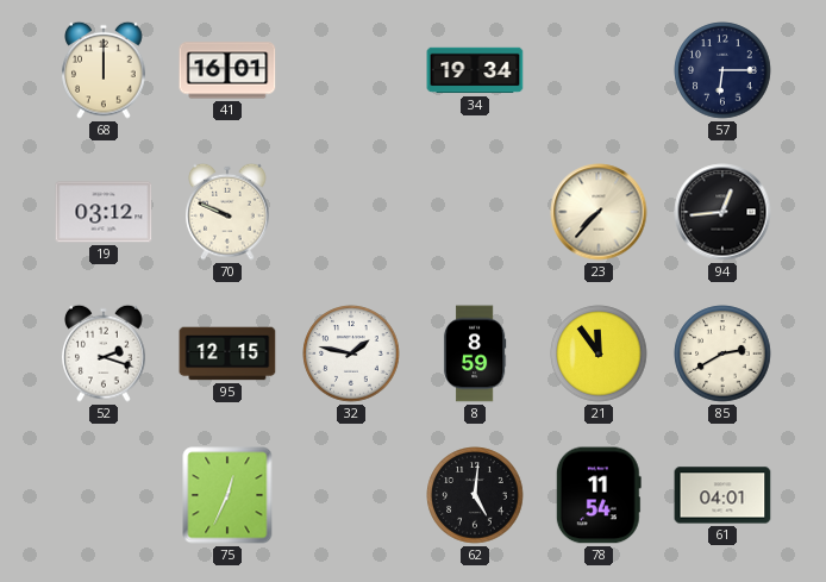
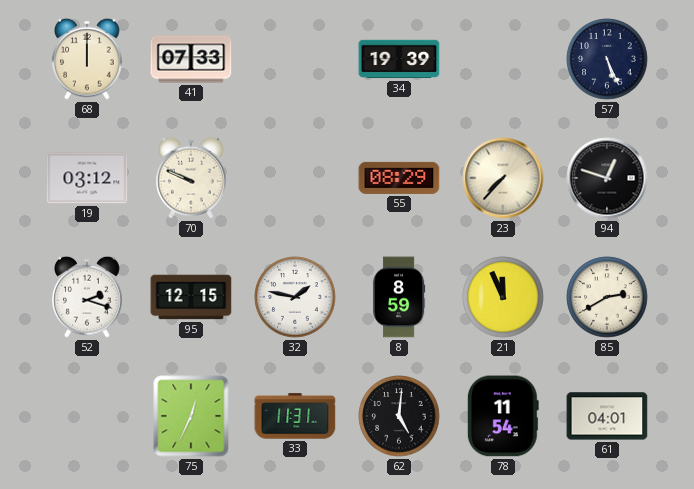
41: 16:01 -> 07:33
34: 19:34 -> 19:39
57: 6:15 -> 5:26
55: none -> 08:29
94: 12:44 -> 12:48
21: 11:54 -> 11:56
33: none -> 11:31
